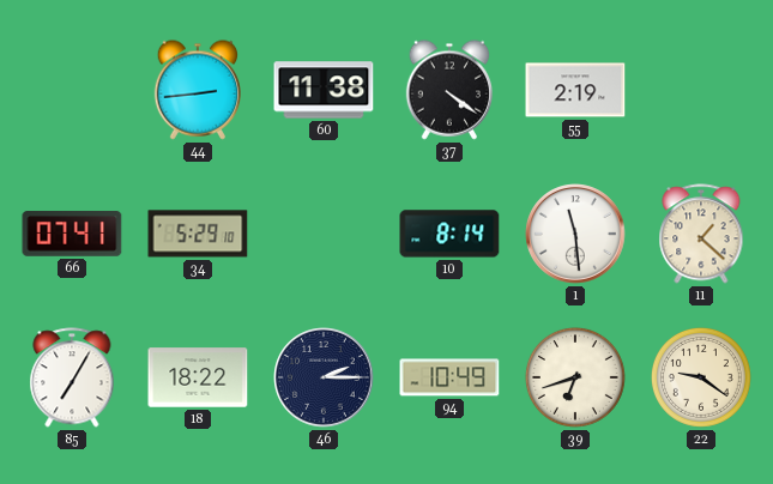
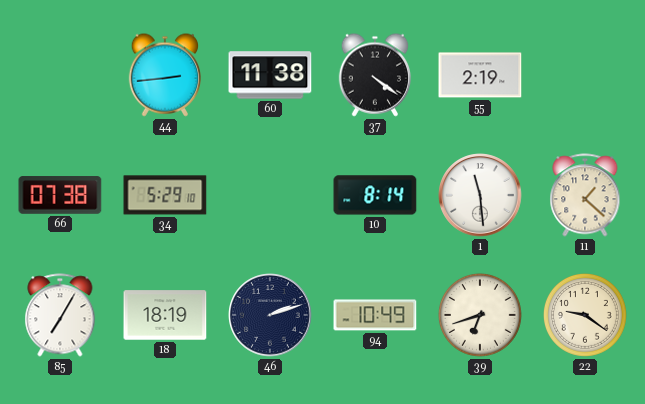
66: 07:41 -> 07:38
18: 18:22 -> 18:19
46: 2:15 -> 2:12
